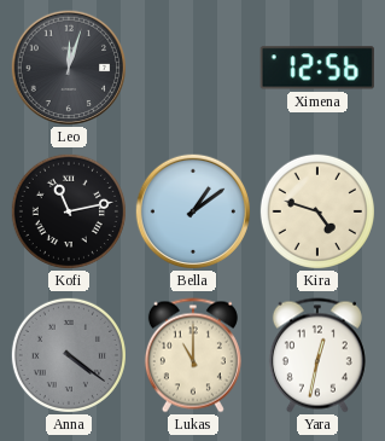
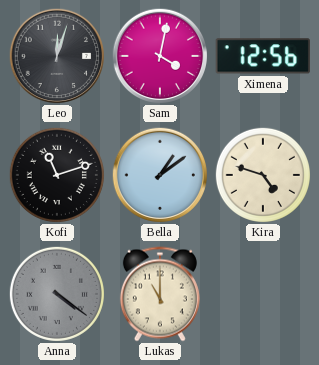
Sam: none -> 4:02
Kofi: 11:13 -> 11:12
Yara: 12:32 -> none
